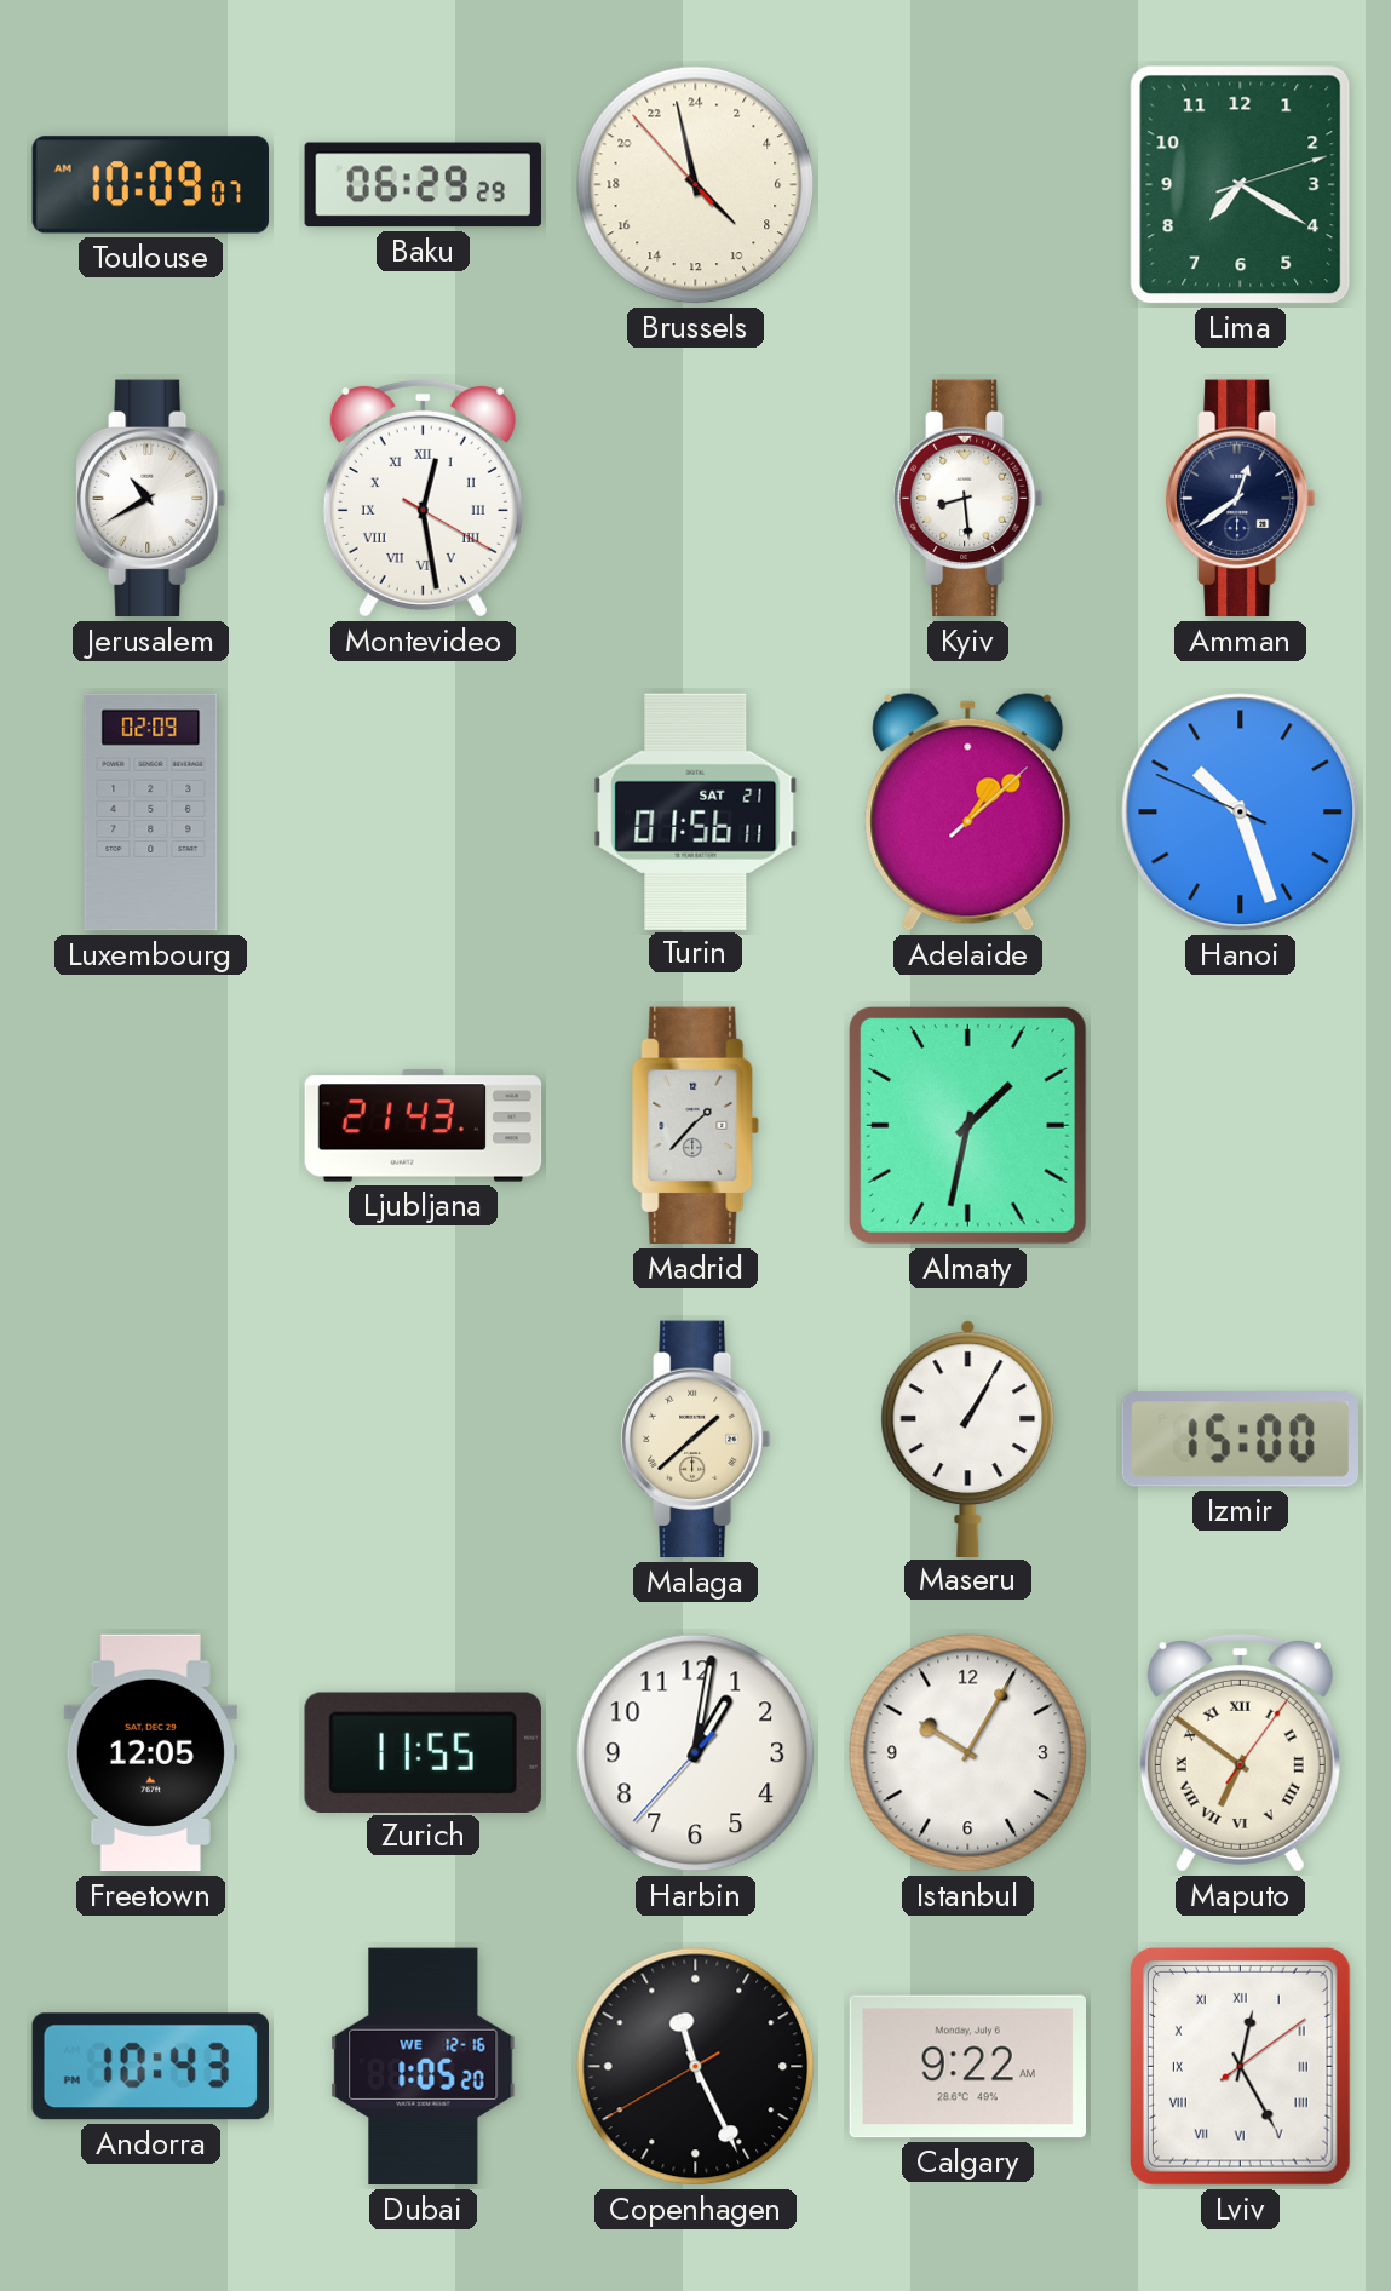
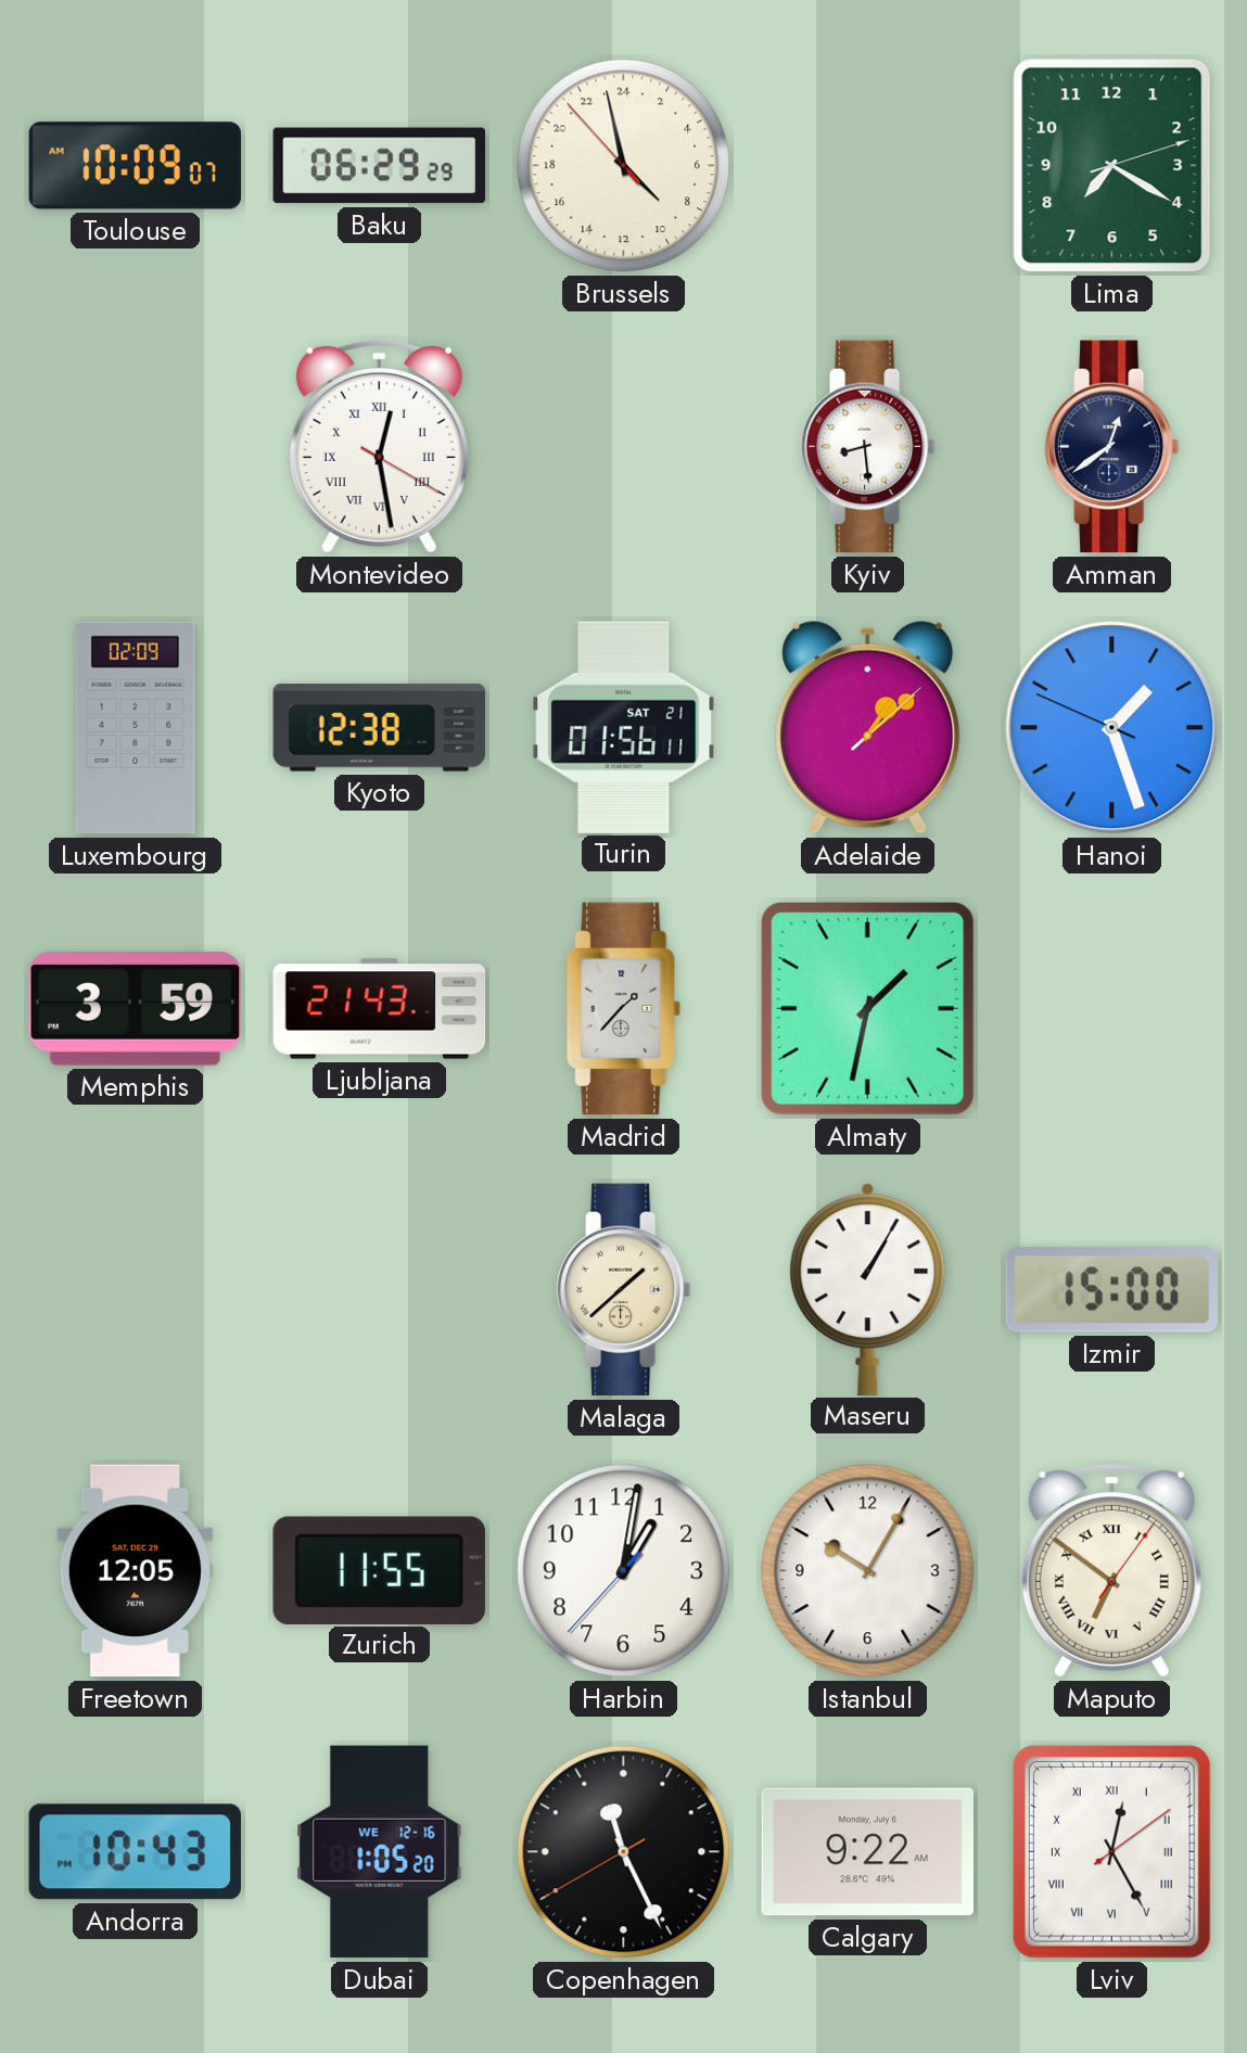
Jerusalem: 10:40 -> none
Kyoto: none -> 12:38
Hanoi: 10:26 -> 1:26
Memphis: none -> 3:59
